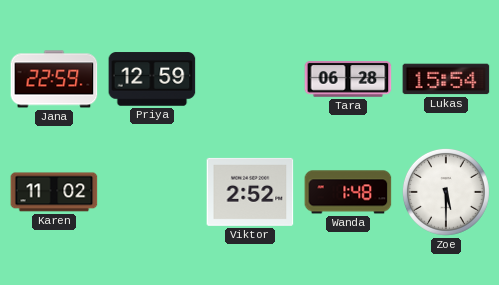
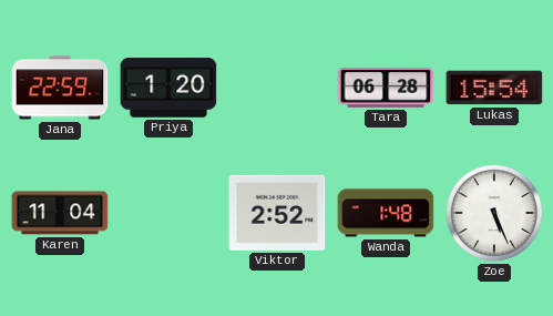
Priya: 12:59 -> 1:20
Karen: 11:02 -> 11:04
Zoe: 5:30 -> 5:26
